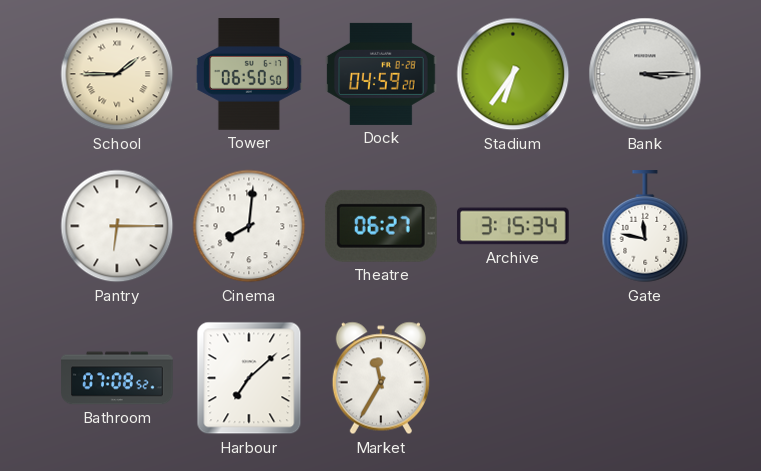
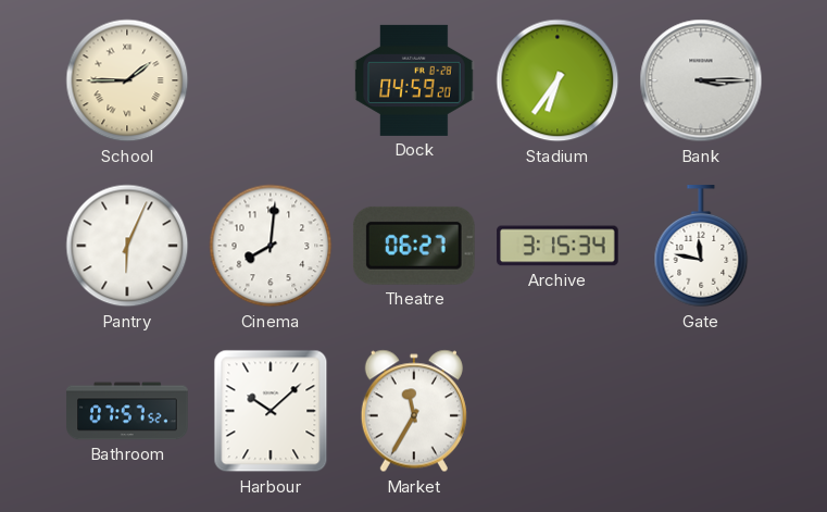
Tower: 06:50 -> none
Pantry: 6:15 -> 6:04
Bathroom: 07:08 -> 07:57
Harbour: 7:08 -> 10:08
